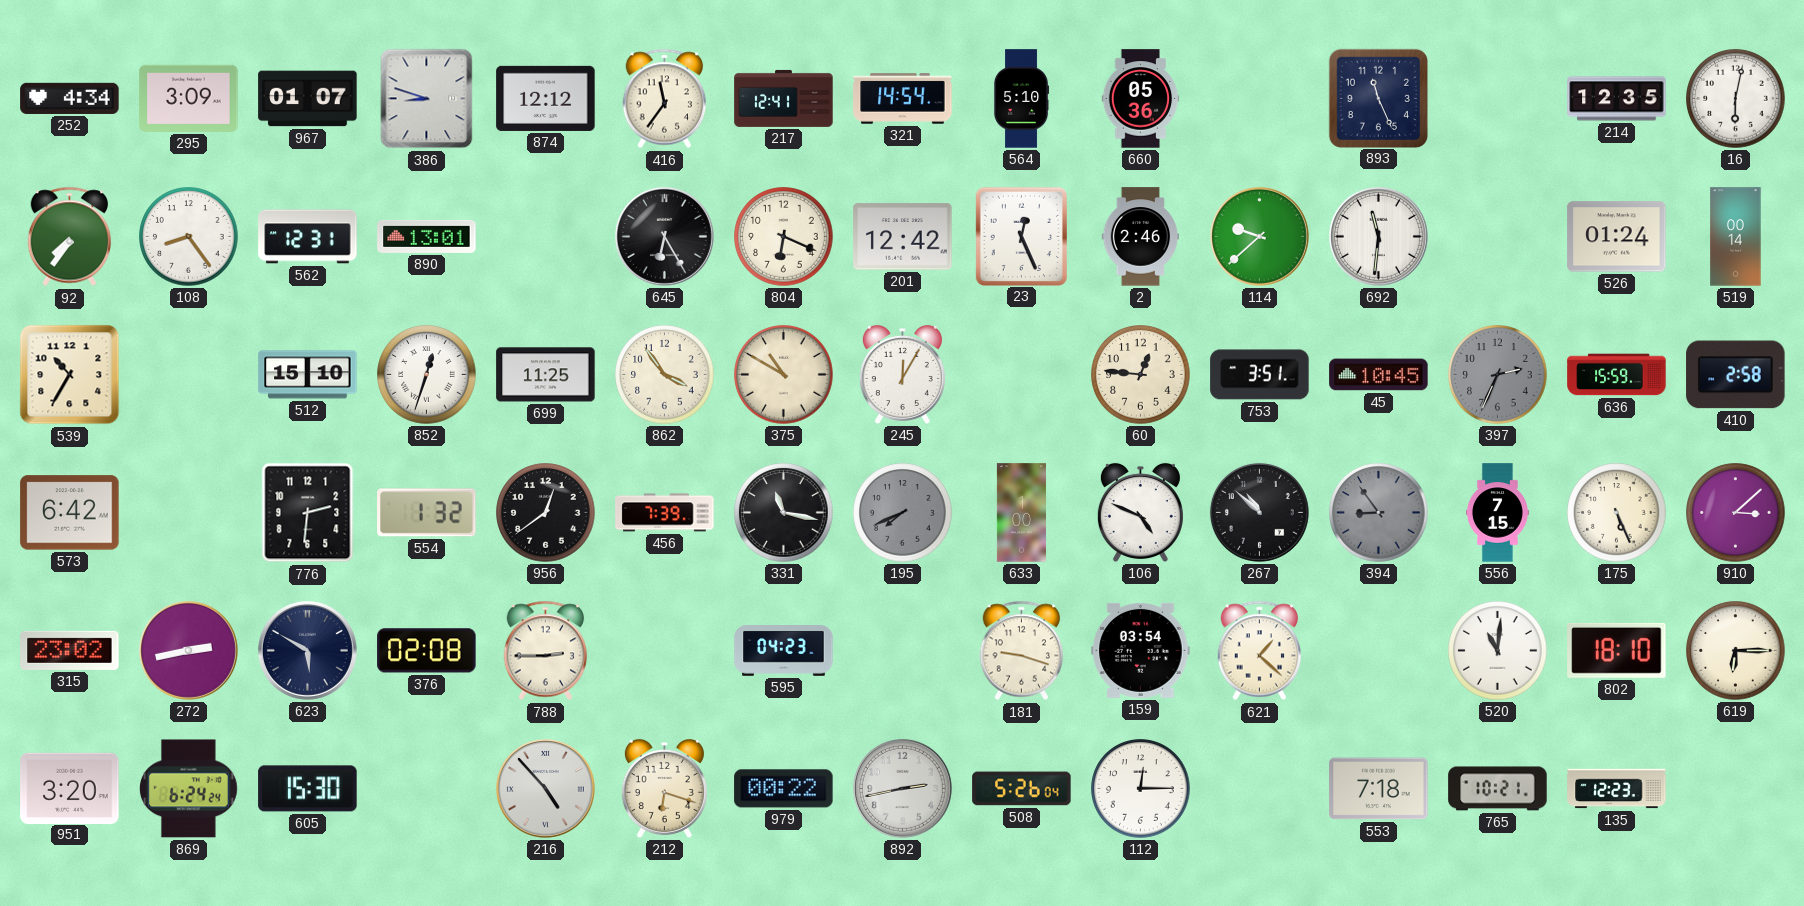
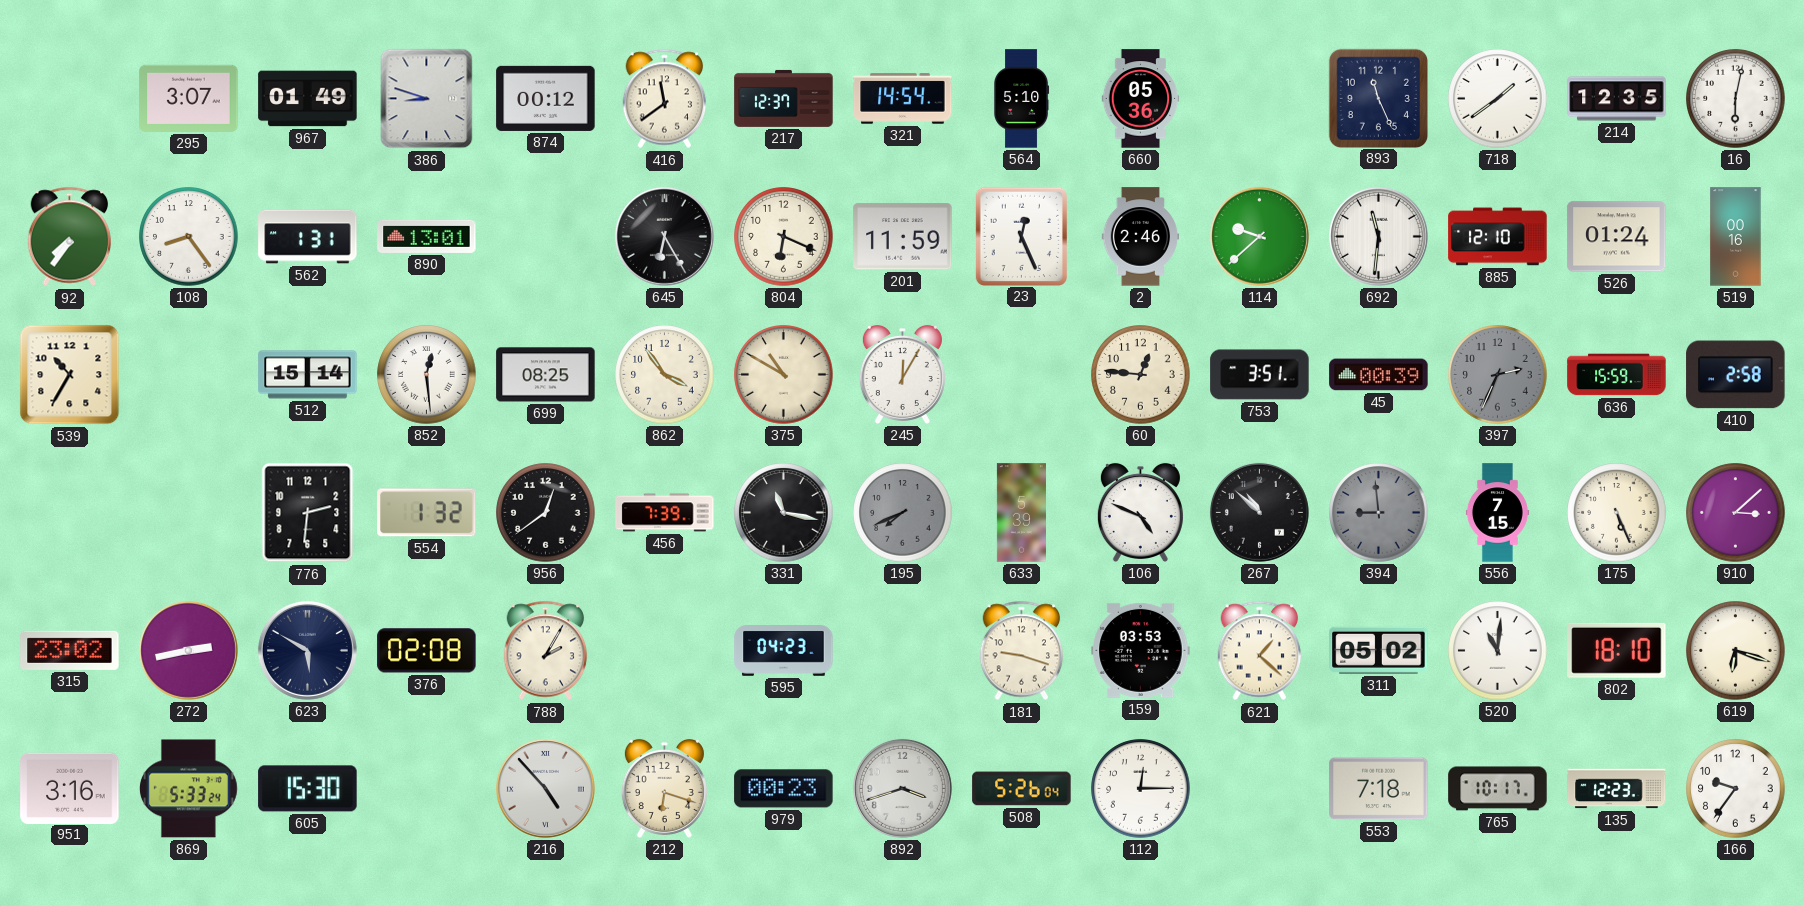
252: 4:34 -> none
295: 3:09 -> 3:07
967: 01:07 -> 01:49
874: 12:12 -> 00:12
416: 11:36 -> 11:39
217: 12:41 -> 12:37
718: none -> 1:39
562: 12:31 -> 1:31
201: 12:42 -> 11:59
885: none -> 12:10
519: 00:14 -> 00:16
512: 15:10 -> 15:14
852: 12:33 -> 12:29
699: 11:25 -> 08:25
45: 10:45 -> 00:39
573: 6:42 -> none
633: 1:00 -> 5:39
394: 8:54 -> 8:59
788: 2:45 -> 2:05
159: 03:54 -> 03:53
311: none -> 05:02
619: 6:15 -> 6:18
951: 3:20 -> 3:16
869: 6:24 -> 5:33
979: 00:22 -> 00:23
892: 2:43 -> 3:42
765: 10:21 -> 10:17
166: none -> 9:36
